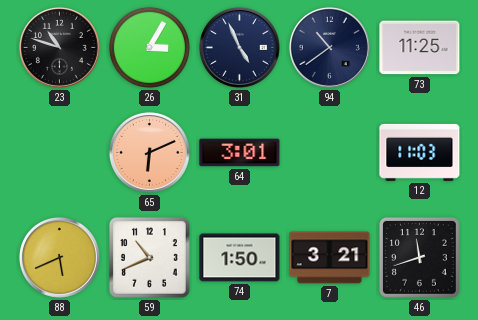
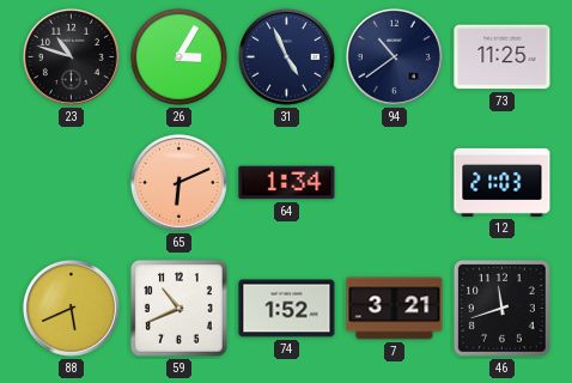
64: 3:01 -> 1:34
12: 11:03 -> 21:03
74: 1:50 -> 1:52
